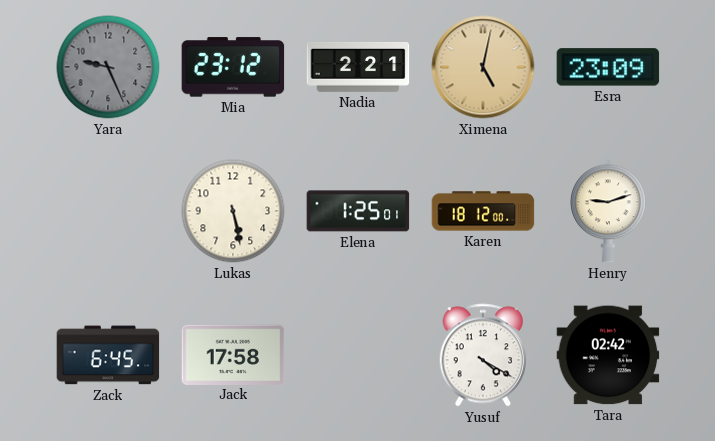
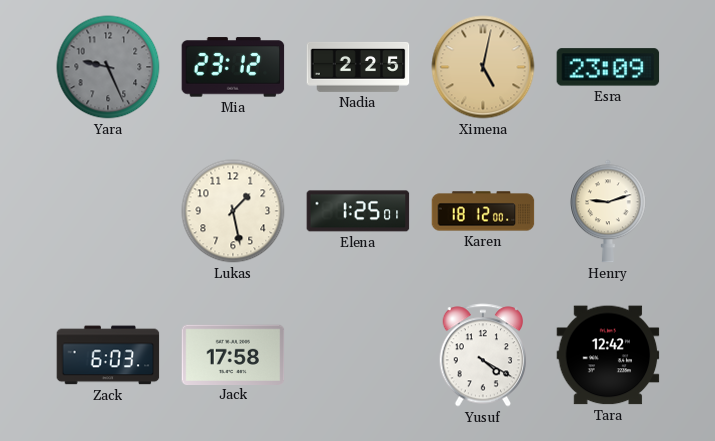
Nadia: 2:21 -> 2:25
Lukas: 5:28 -> 1:28
Zack: 6:45 -> 6:03
Tara: 02:42 -> 12:42
